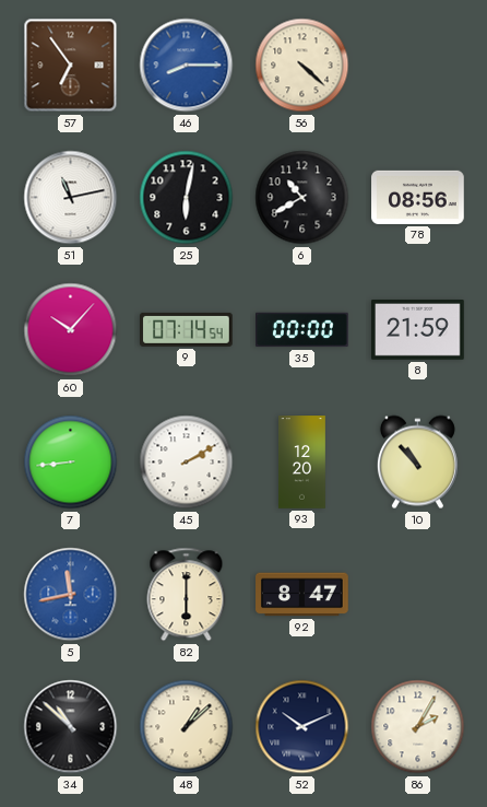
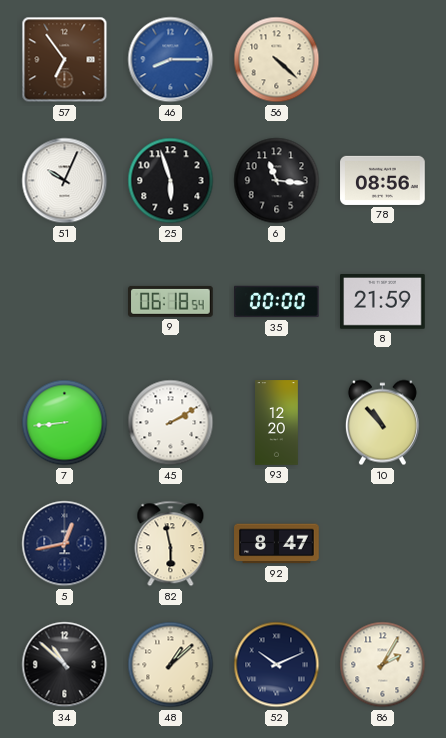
51: 11:13 -> 10:04
25: 6:02 -> 5:57
6: 10:40 -> 11:16
60: 10:07 -> none
9: 07:14 -> 06:18
5: 11:43 -> 12:43
5 dial: blue -> navy
82: 6:00 -> 5:58
